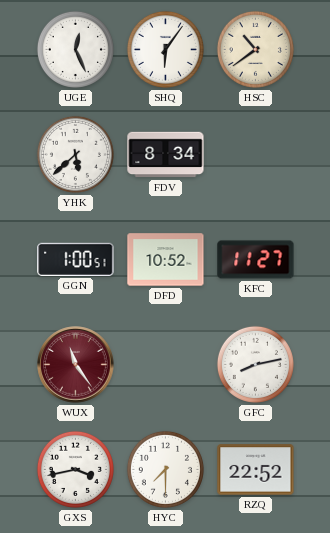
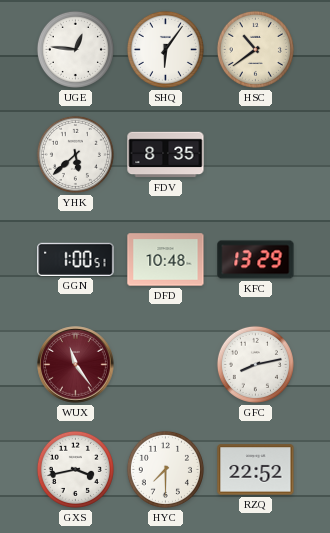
UGE: 12:26 -> 12:46
FDV: 8:34 -> 8:35
DFD: 10:52 -> 10:48
KFC: 11:27 -> 13:29
